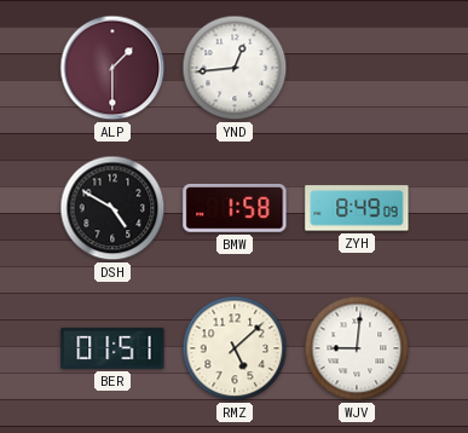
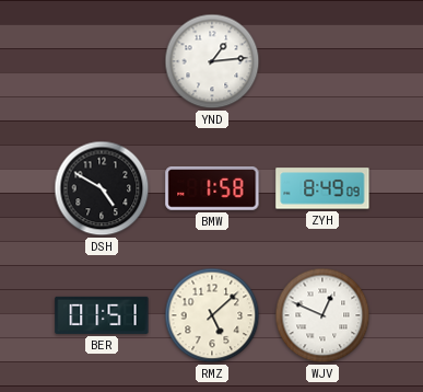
ALP: 1:30 -> none
YND: 12:44 -> 1:14
WJV: 9:01 -> 12:49
